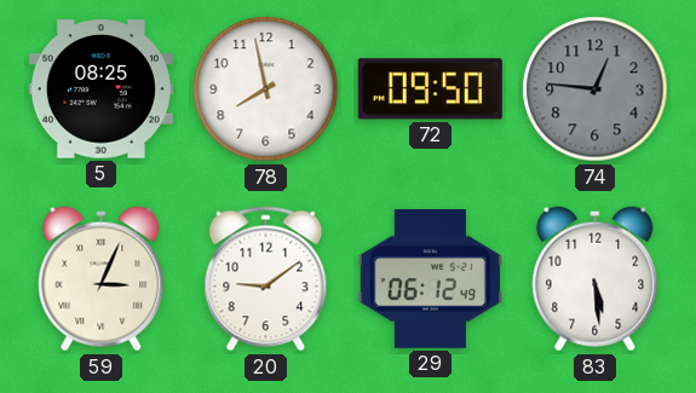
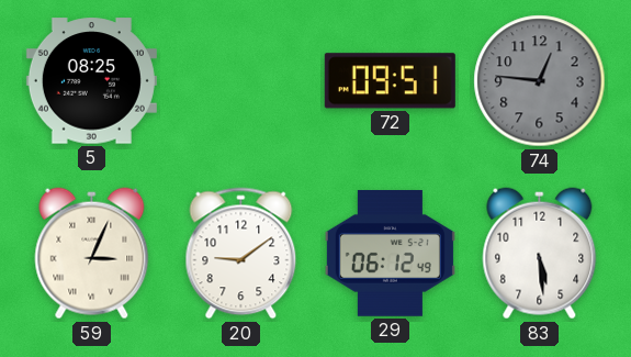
78: 7:58 -> none
72: 09:50 -> 09:51
